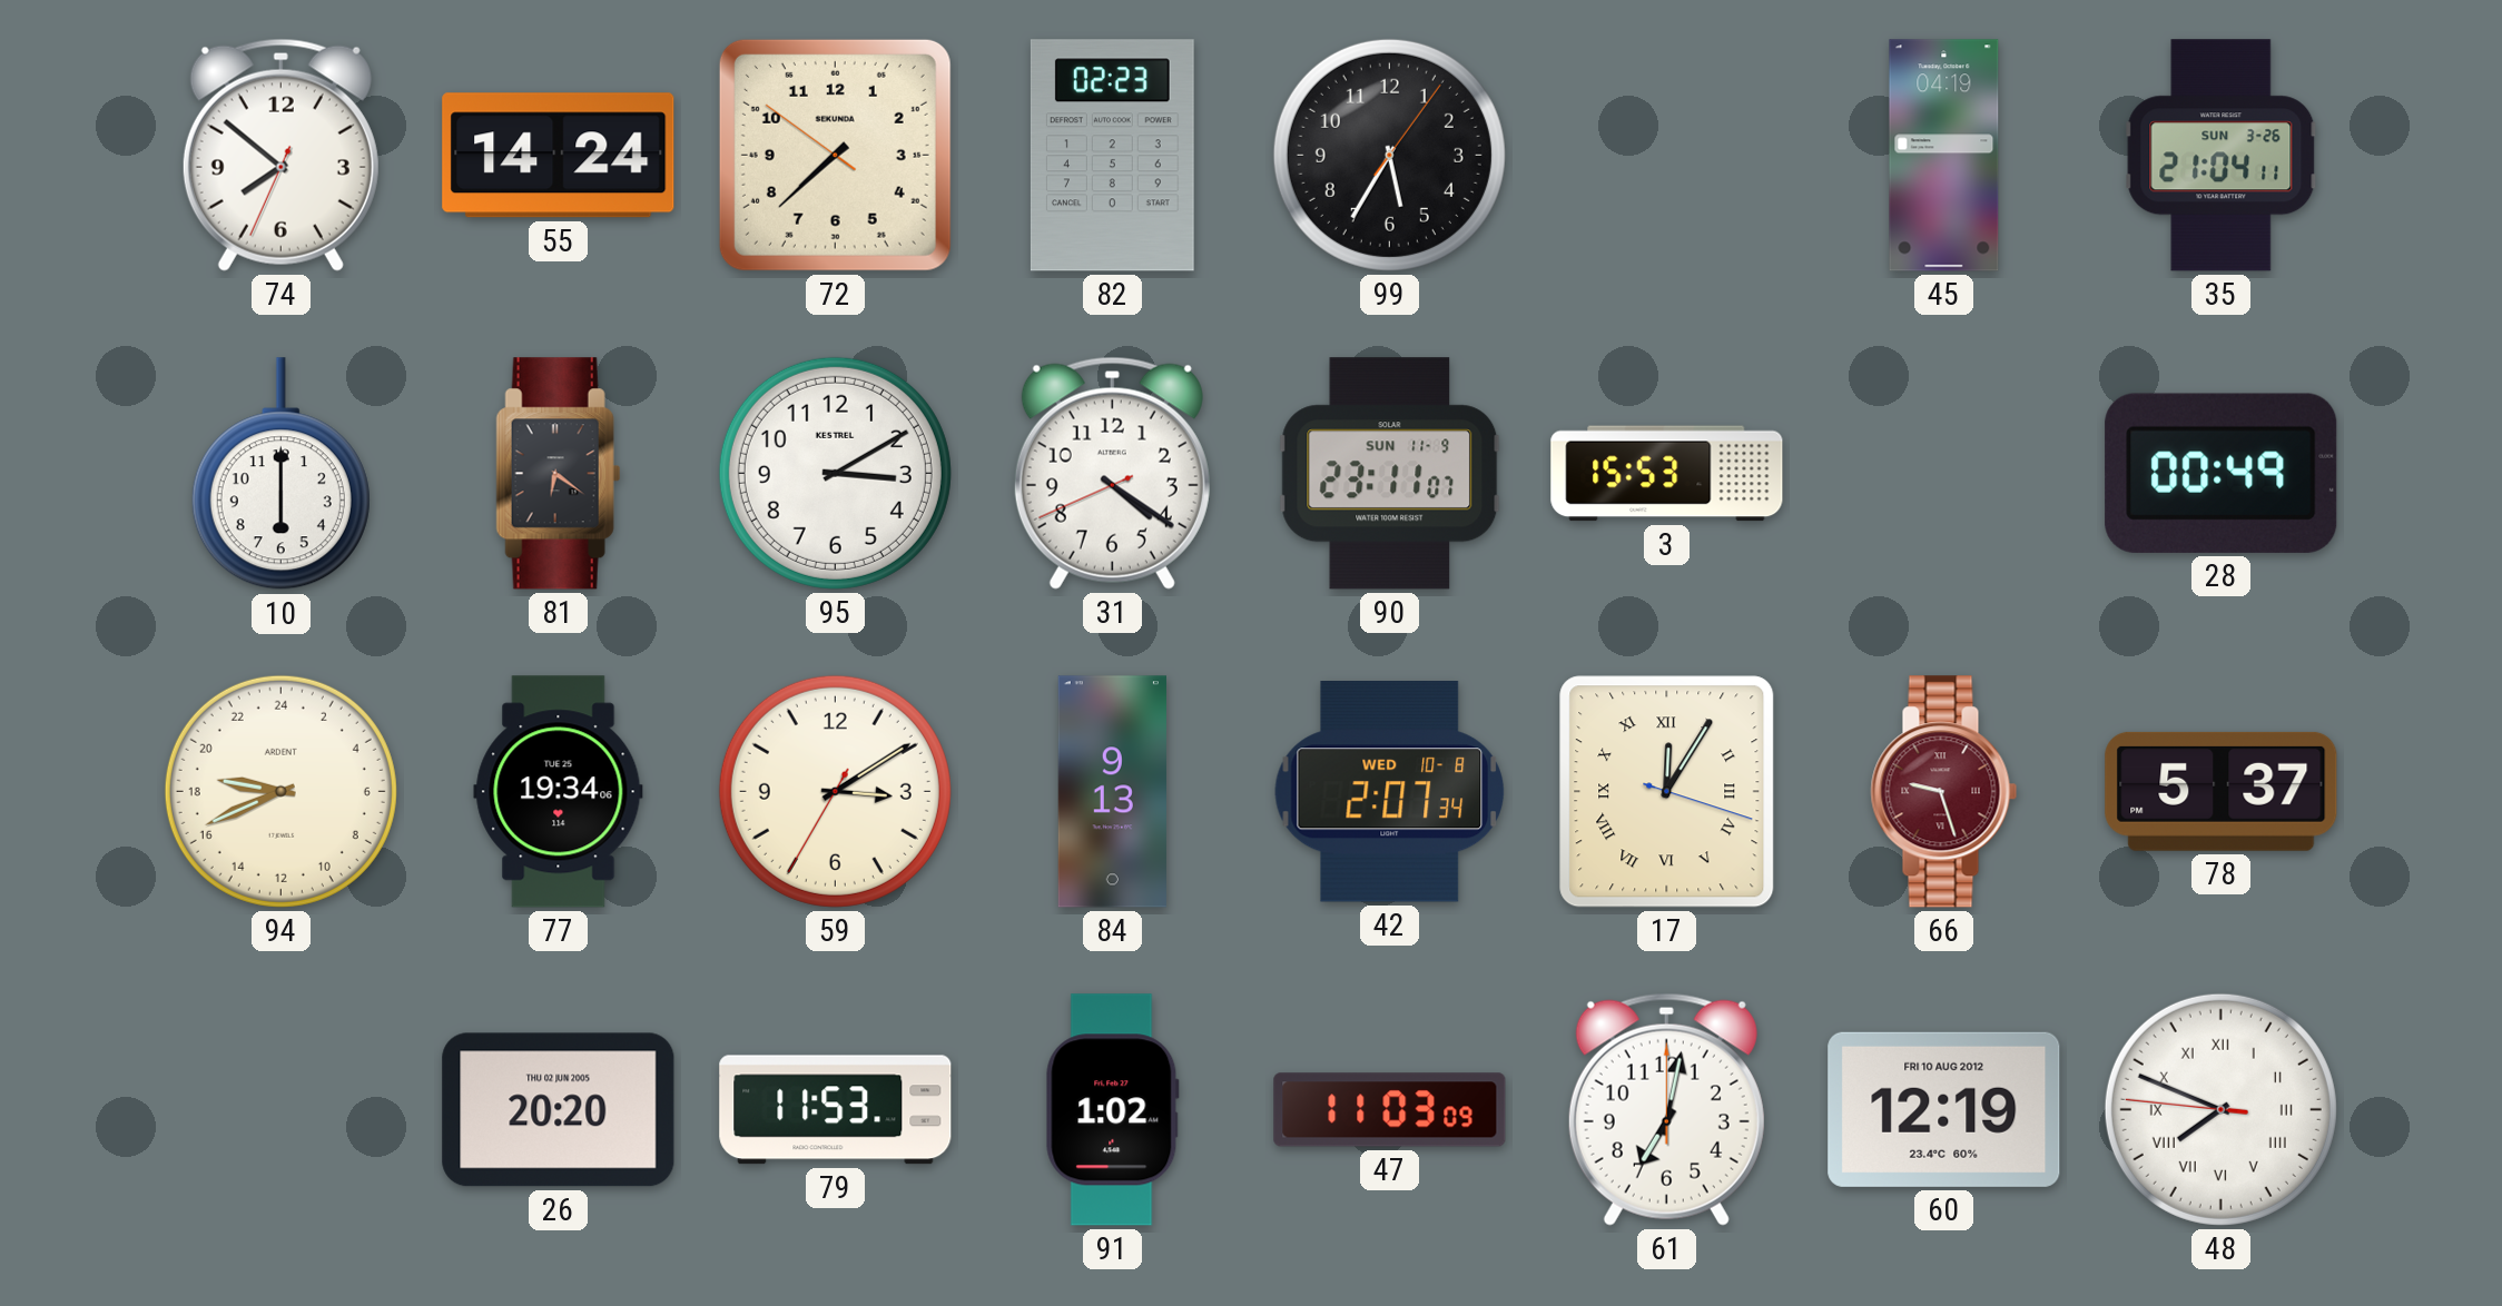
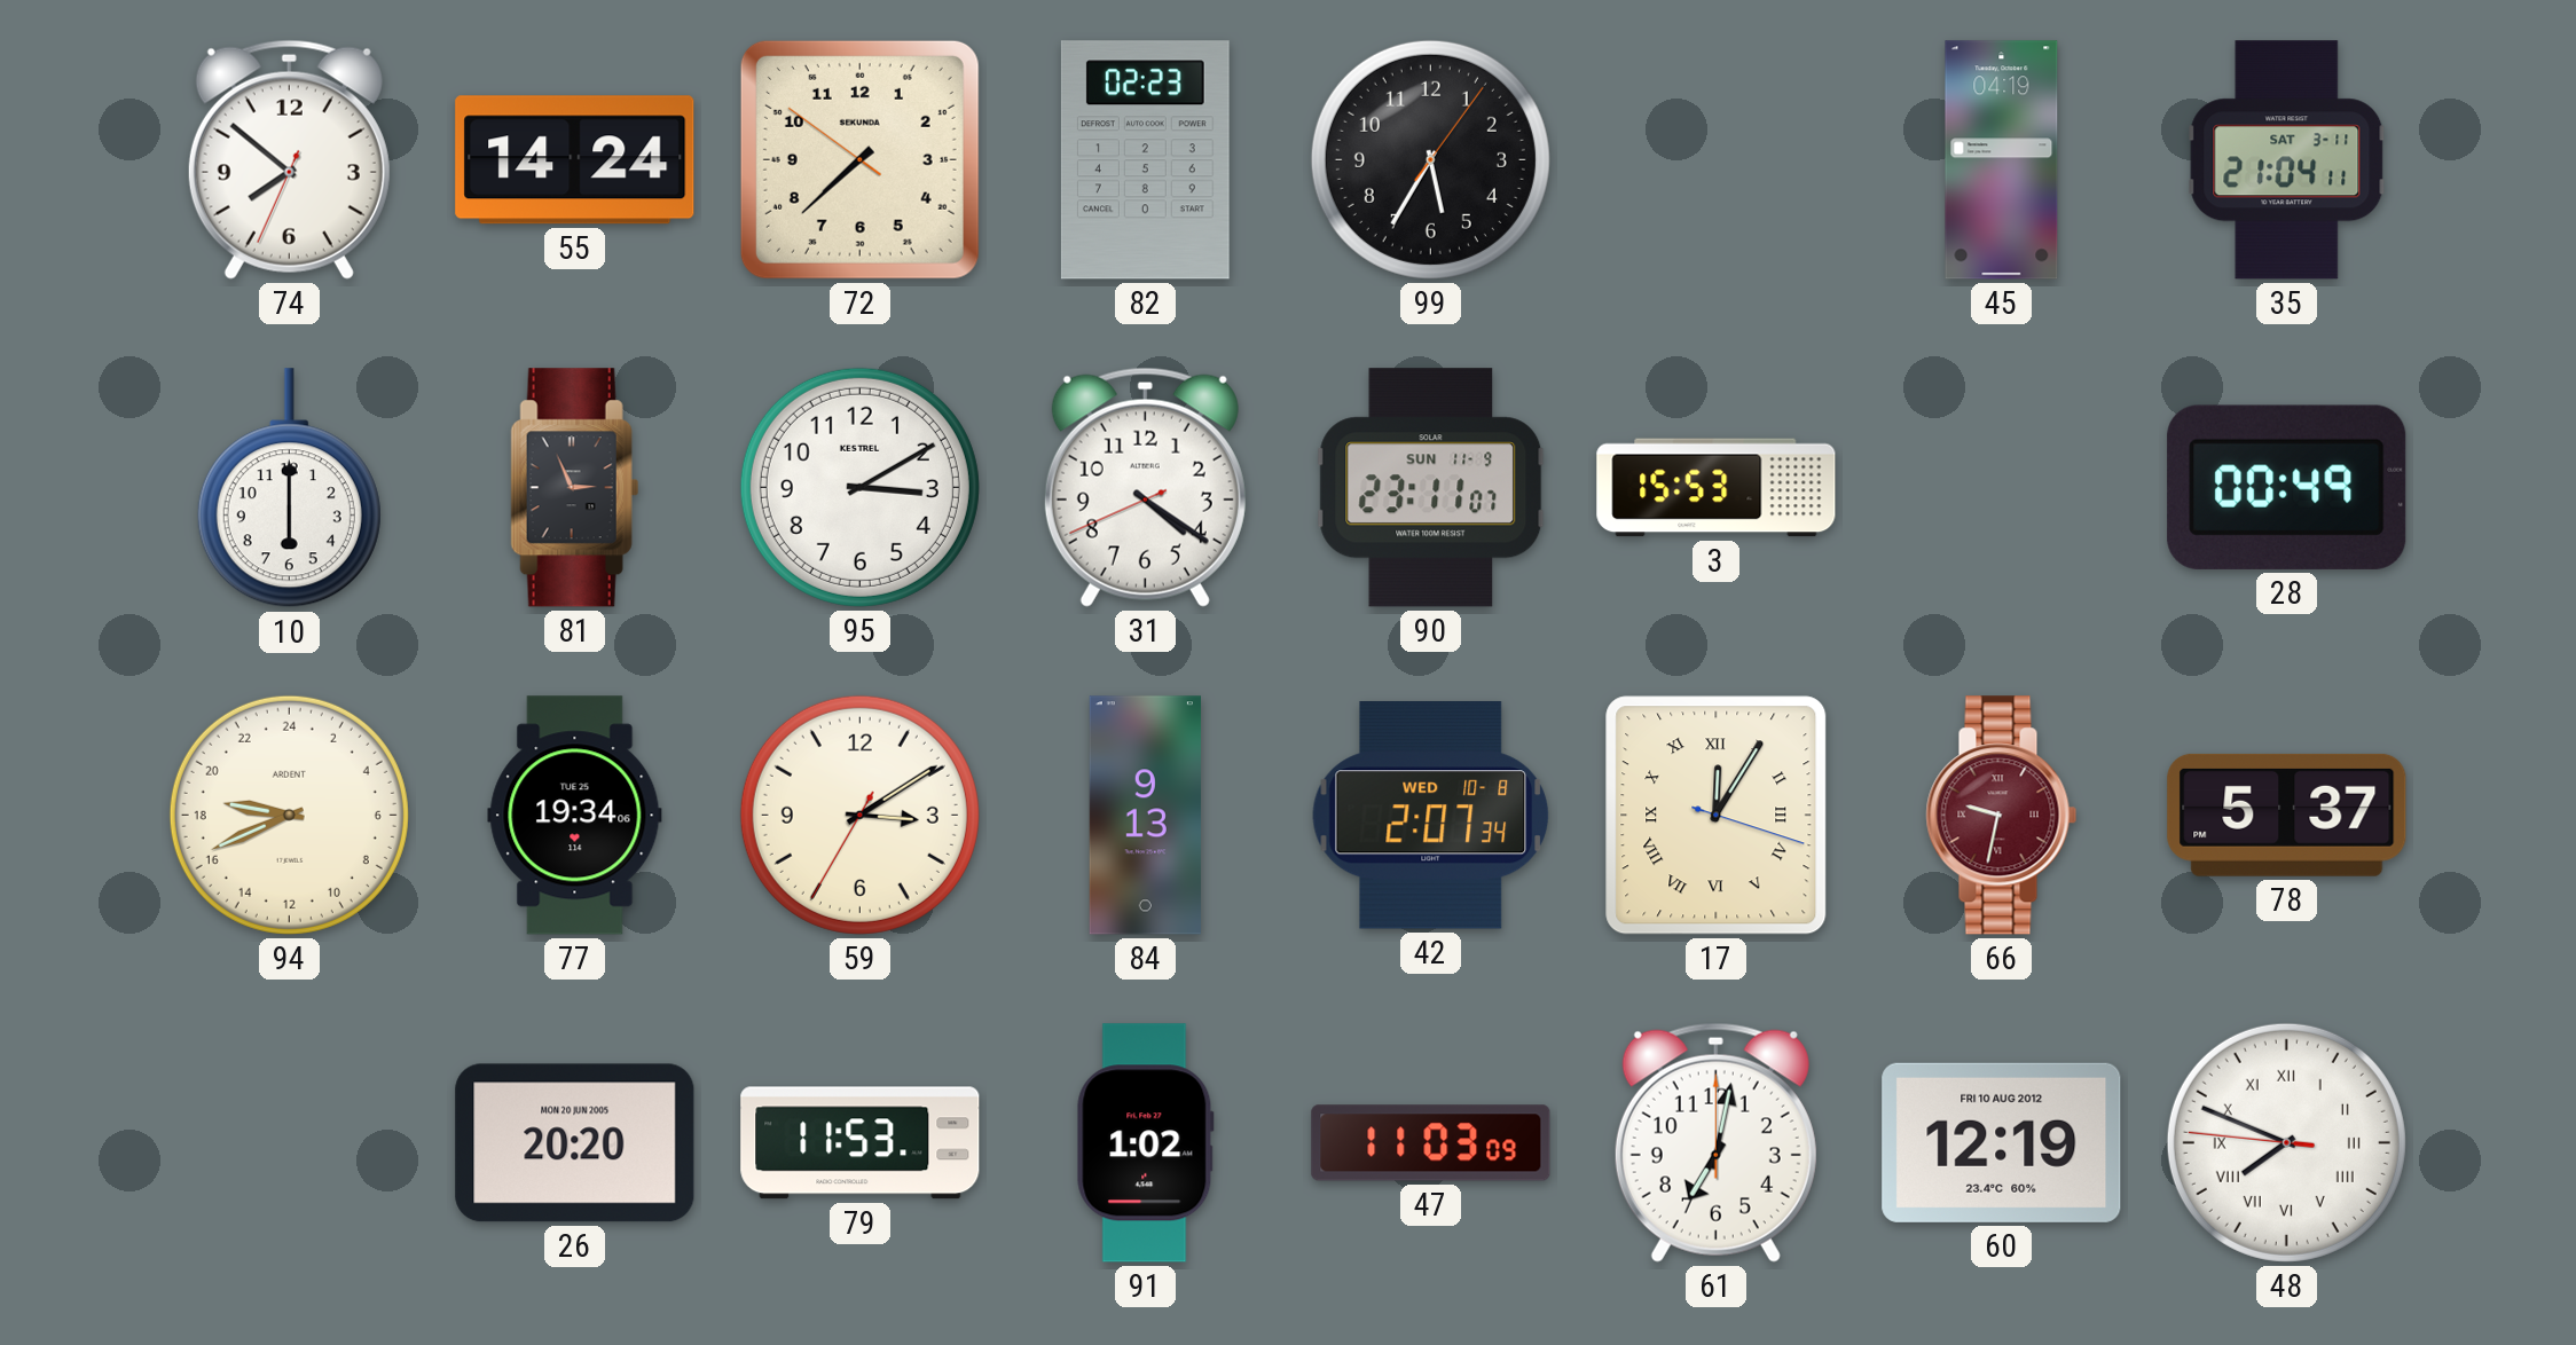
35 date: SUN 3-26 -> SAT 3-11
81: 6:21 -> 2:56
66: 9:27 -> 9:32
26 date: THU 02 JUN 2005 -> MON 20 JUN 2005
